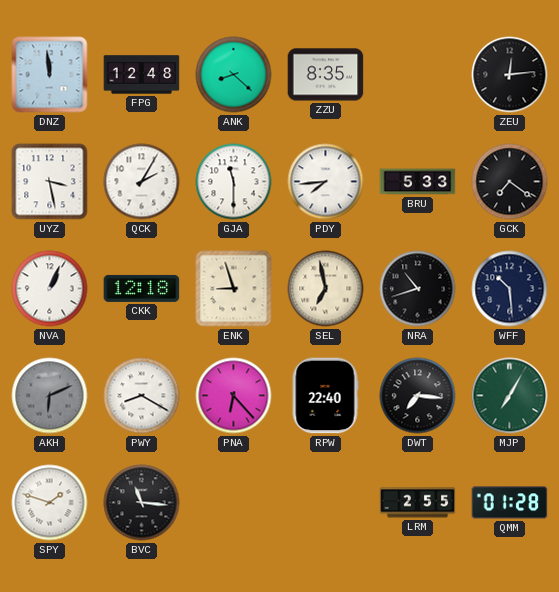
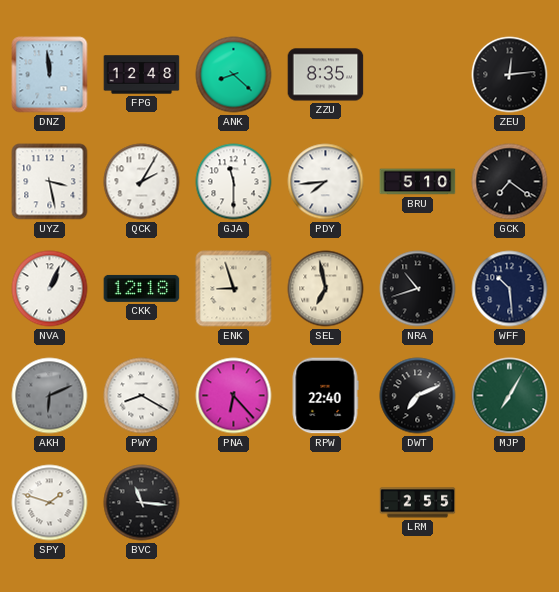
BRU: 5:33 -> 5:10
DWT: 7:16 -> 7:11
QMM: 01:28 -> none
